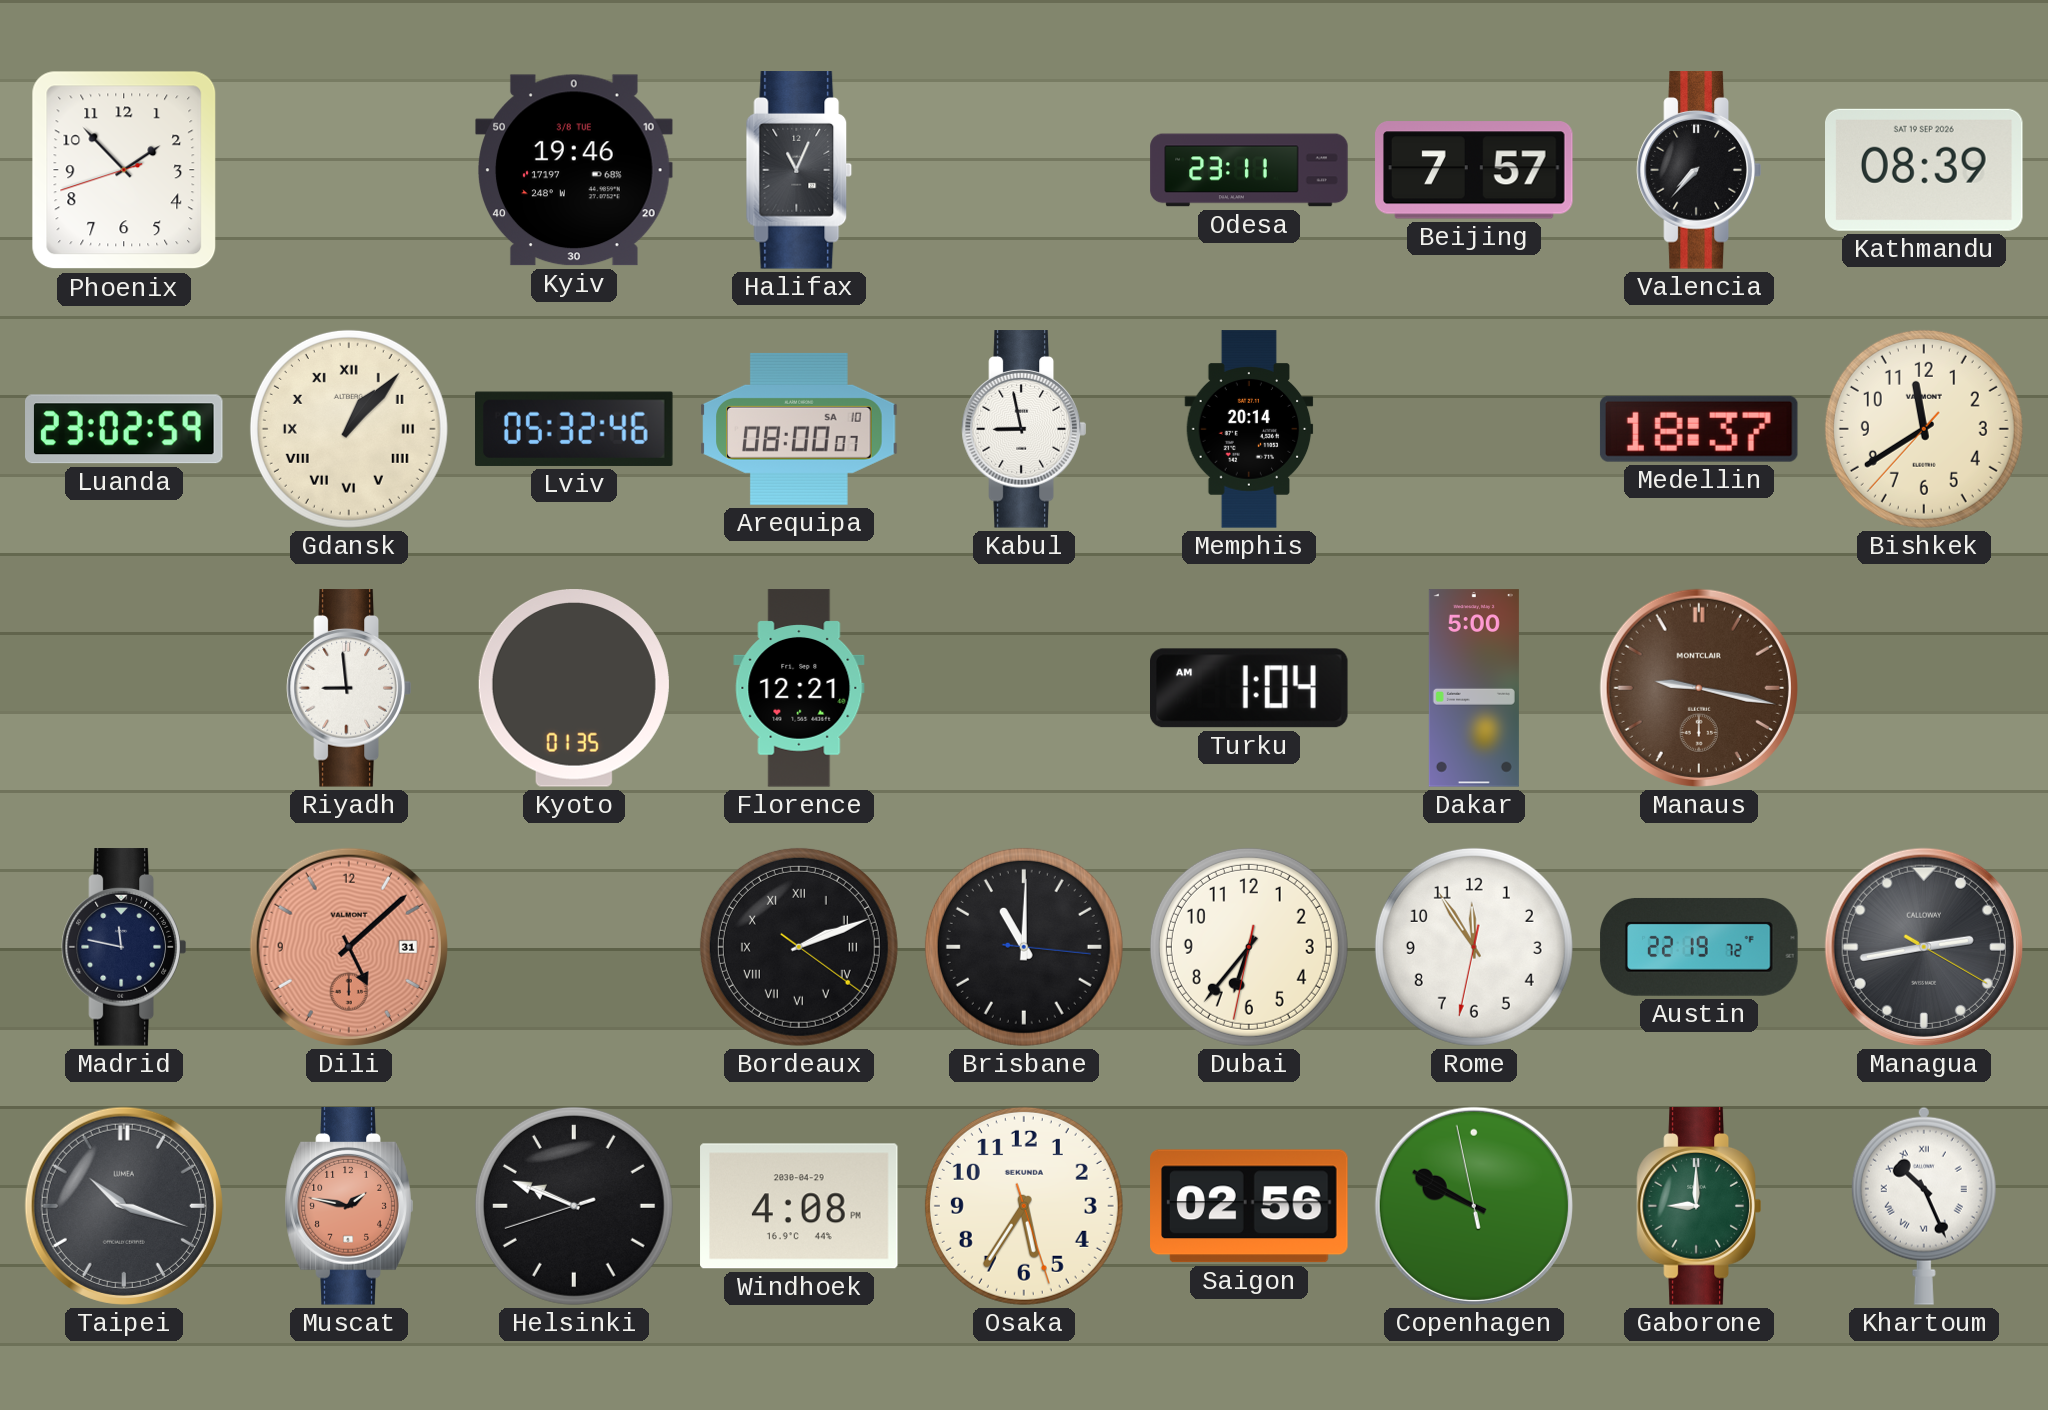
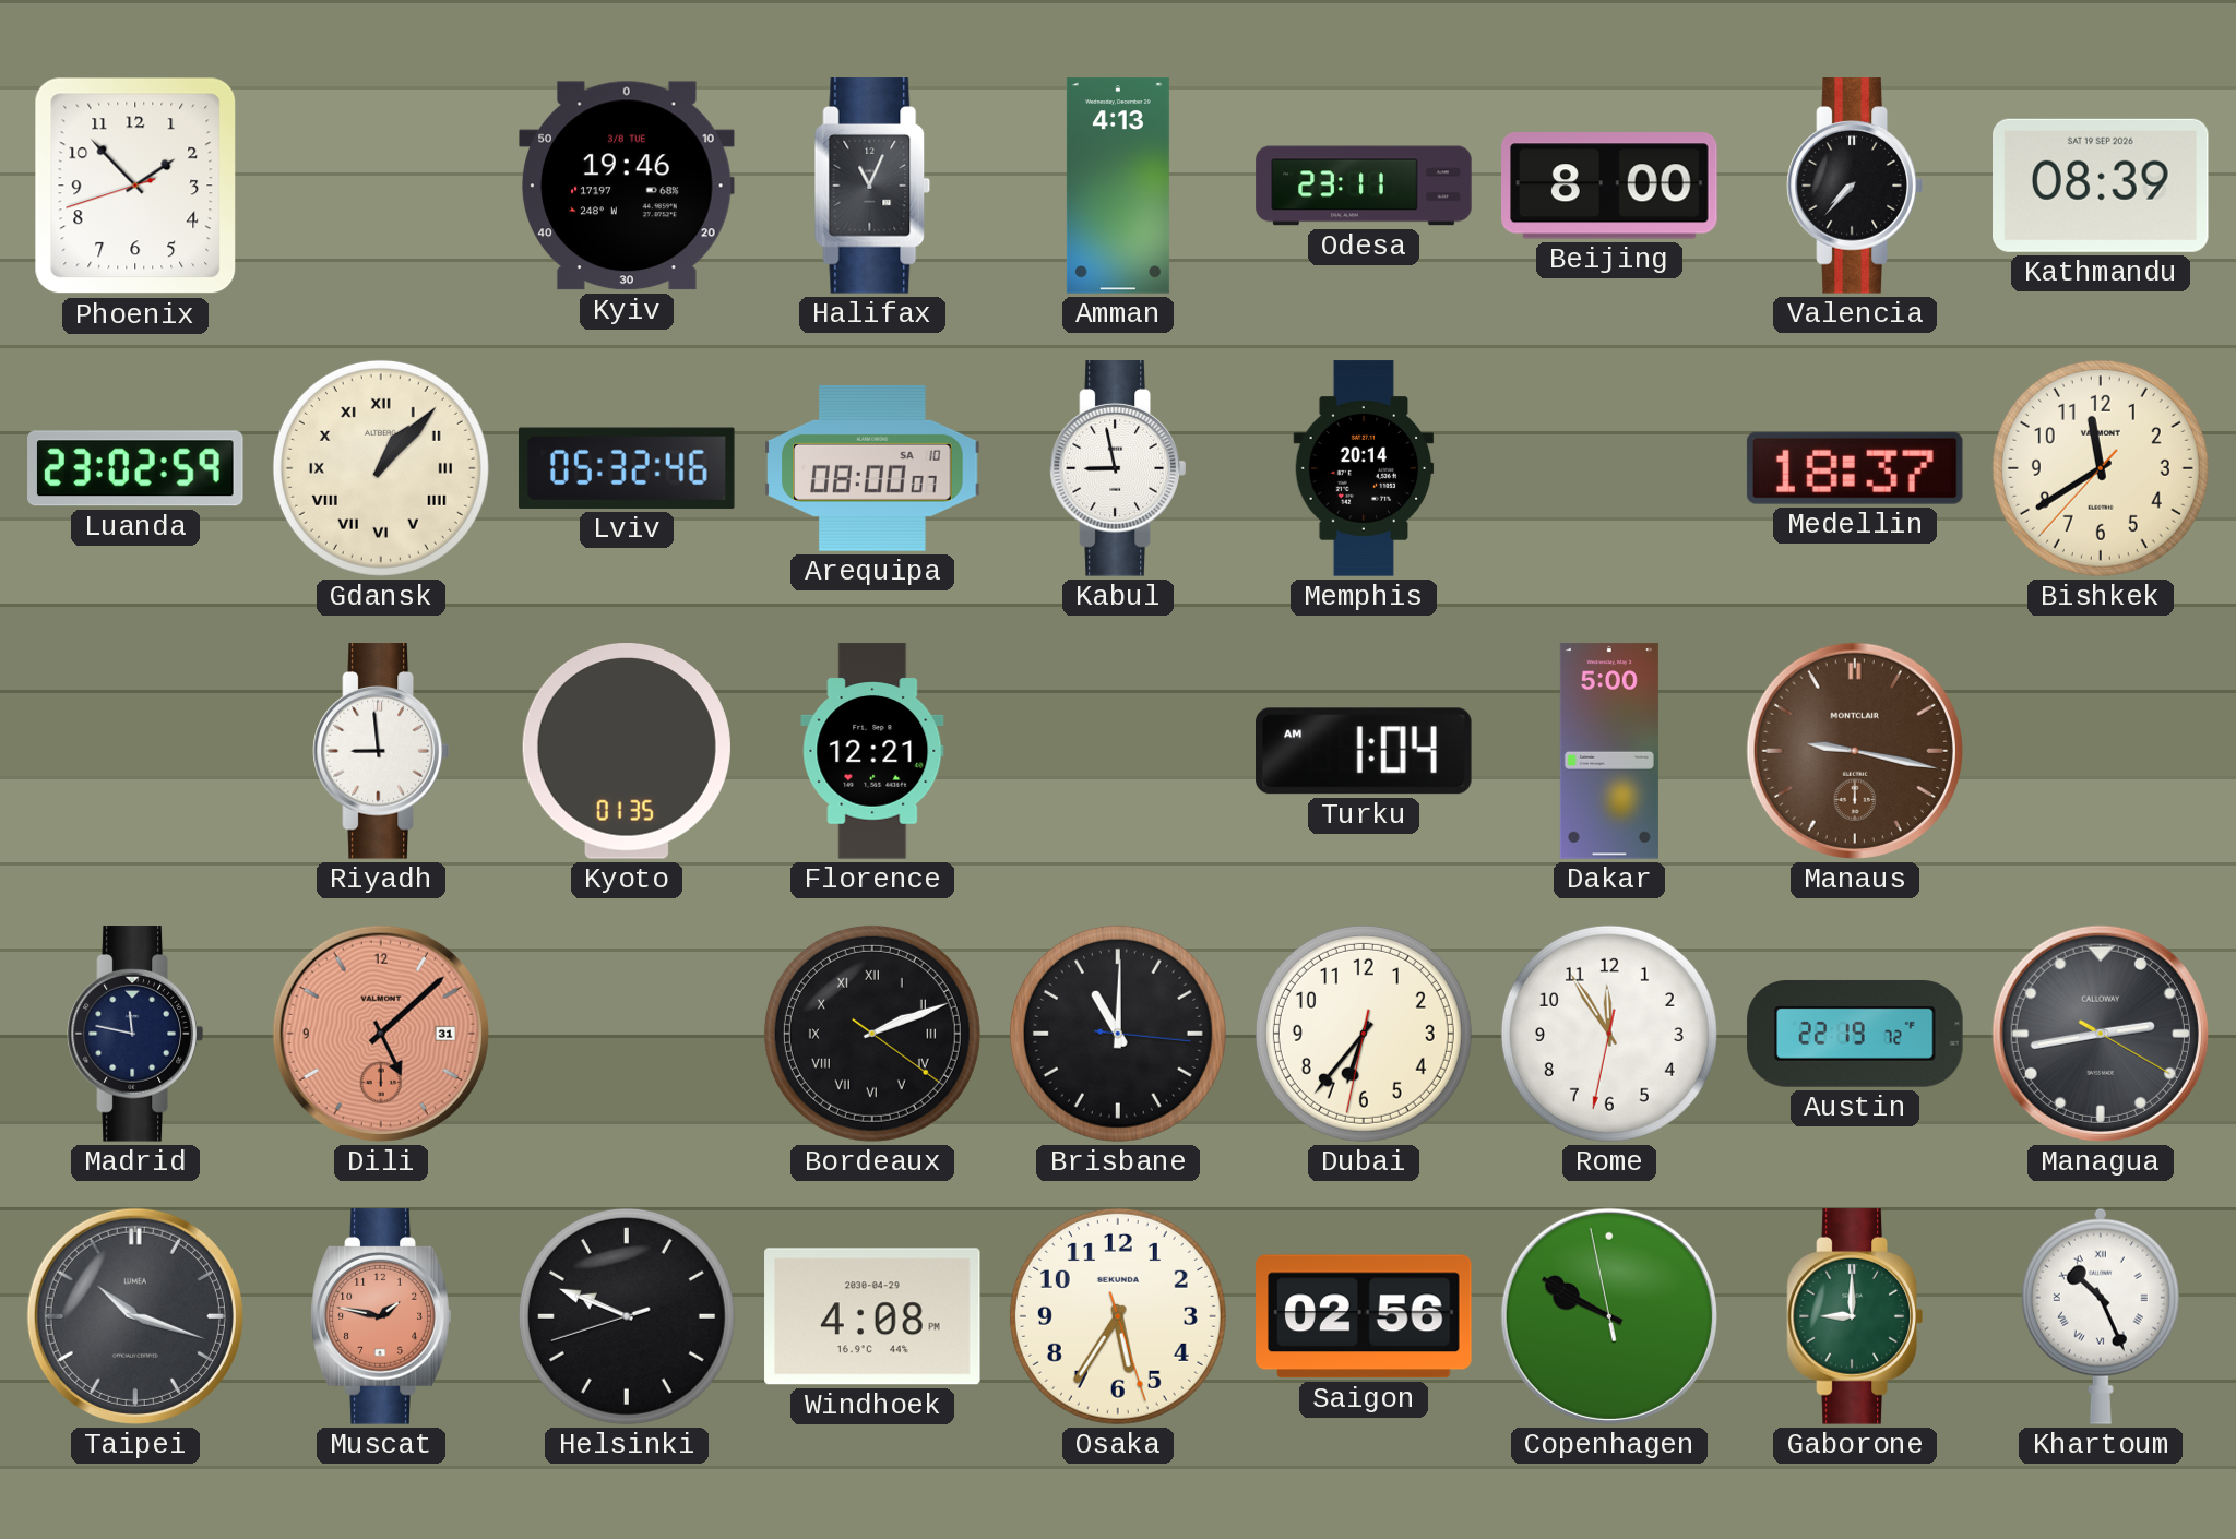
Amman: none -> 4:13
Beijing: 7:57 -> 8:00
